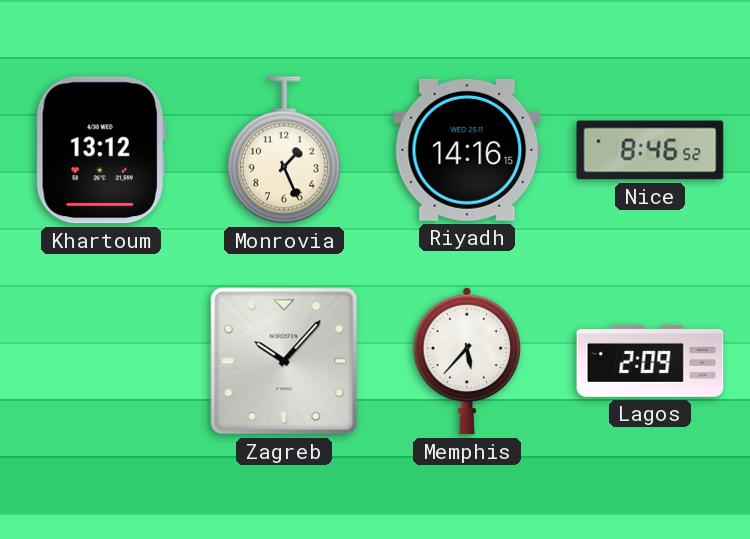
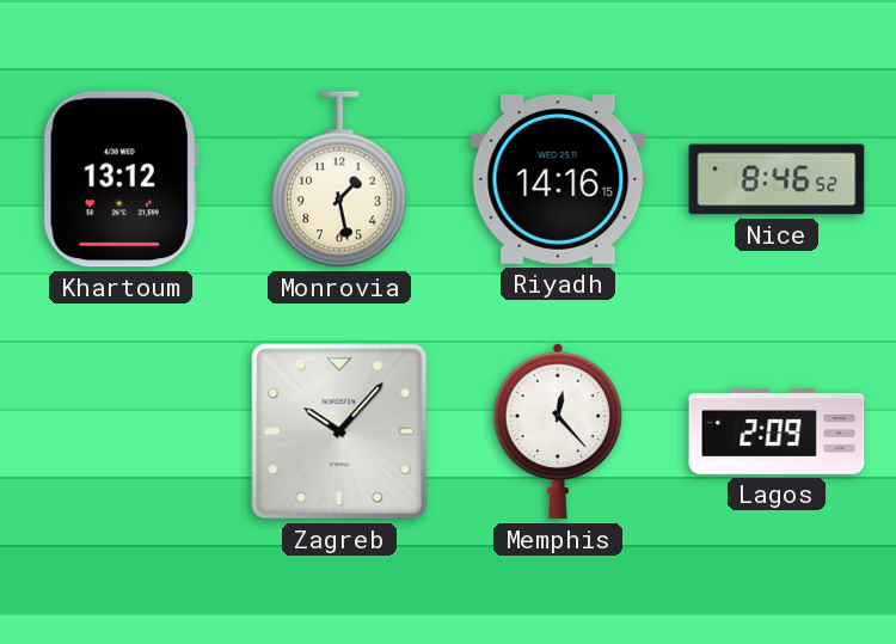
Monrovia: 1:26 -> 1:28
Memphis: 5:37 -> 12:23
